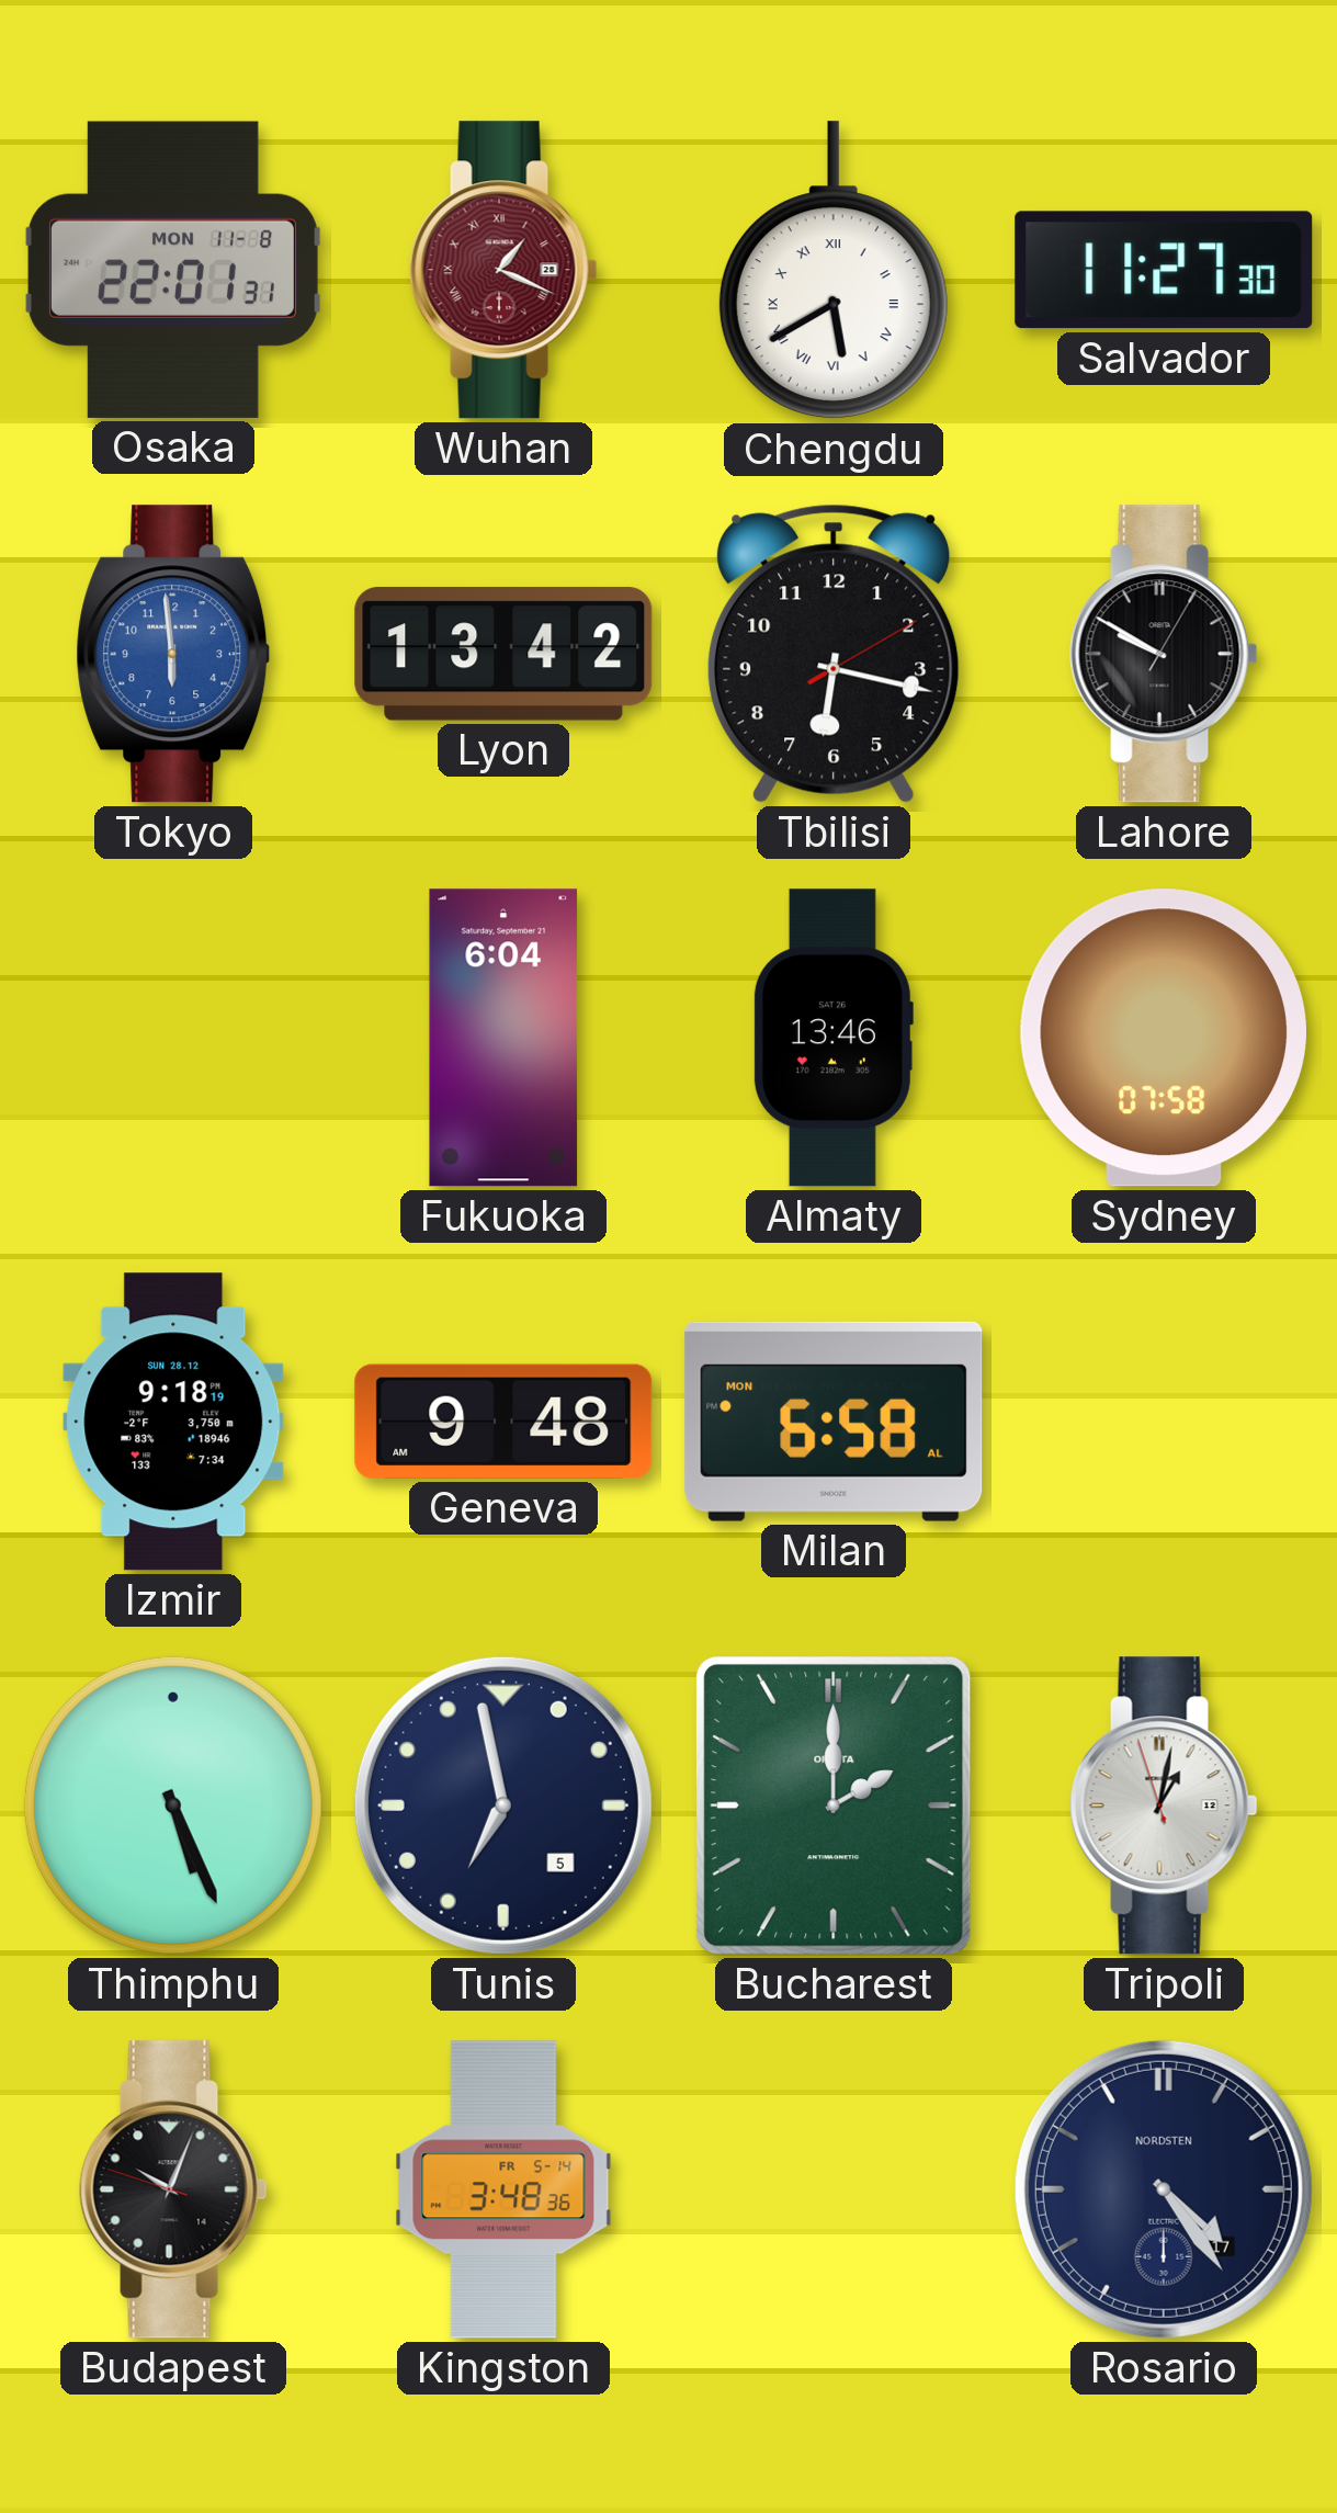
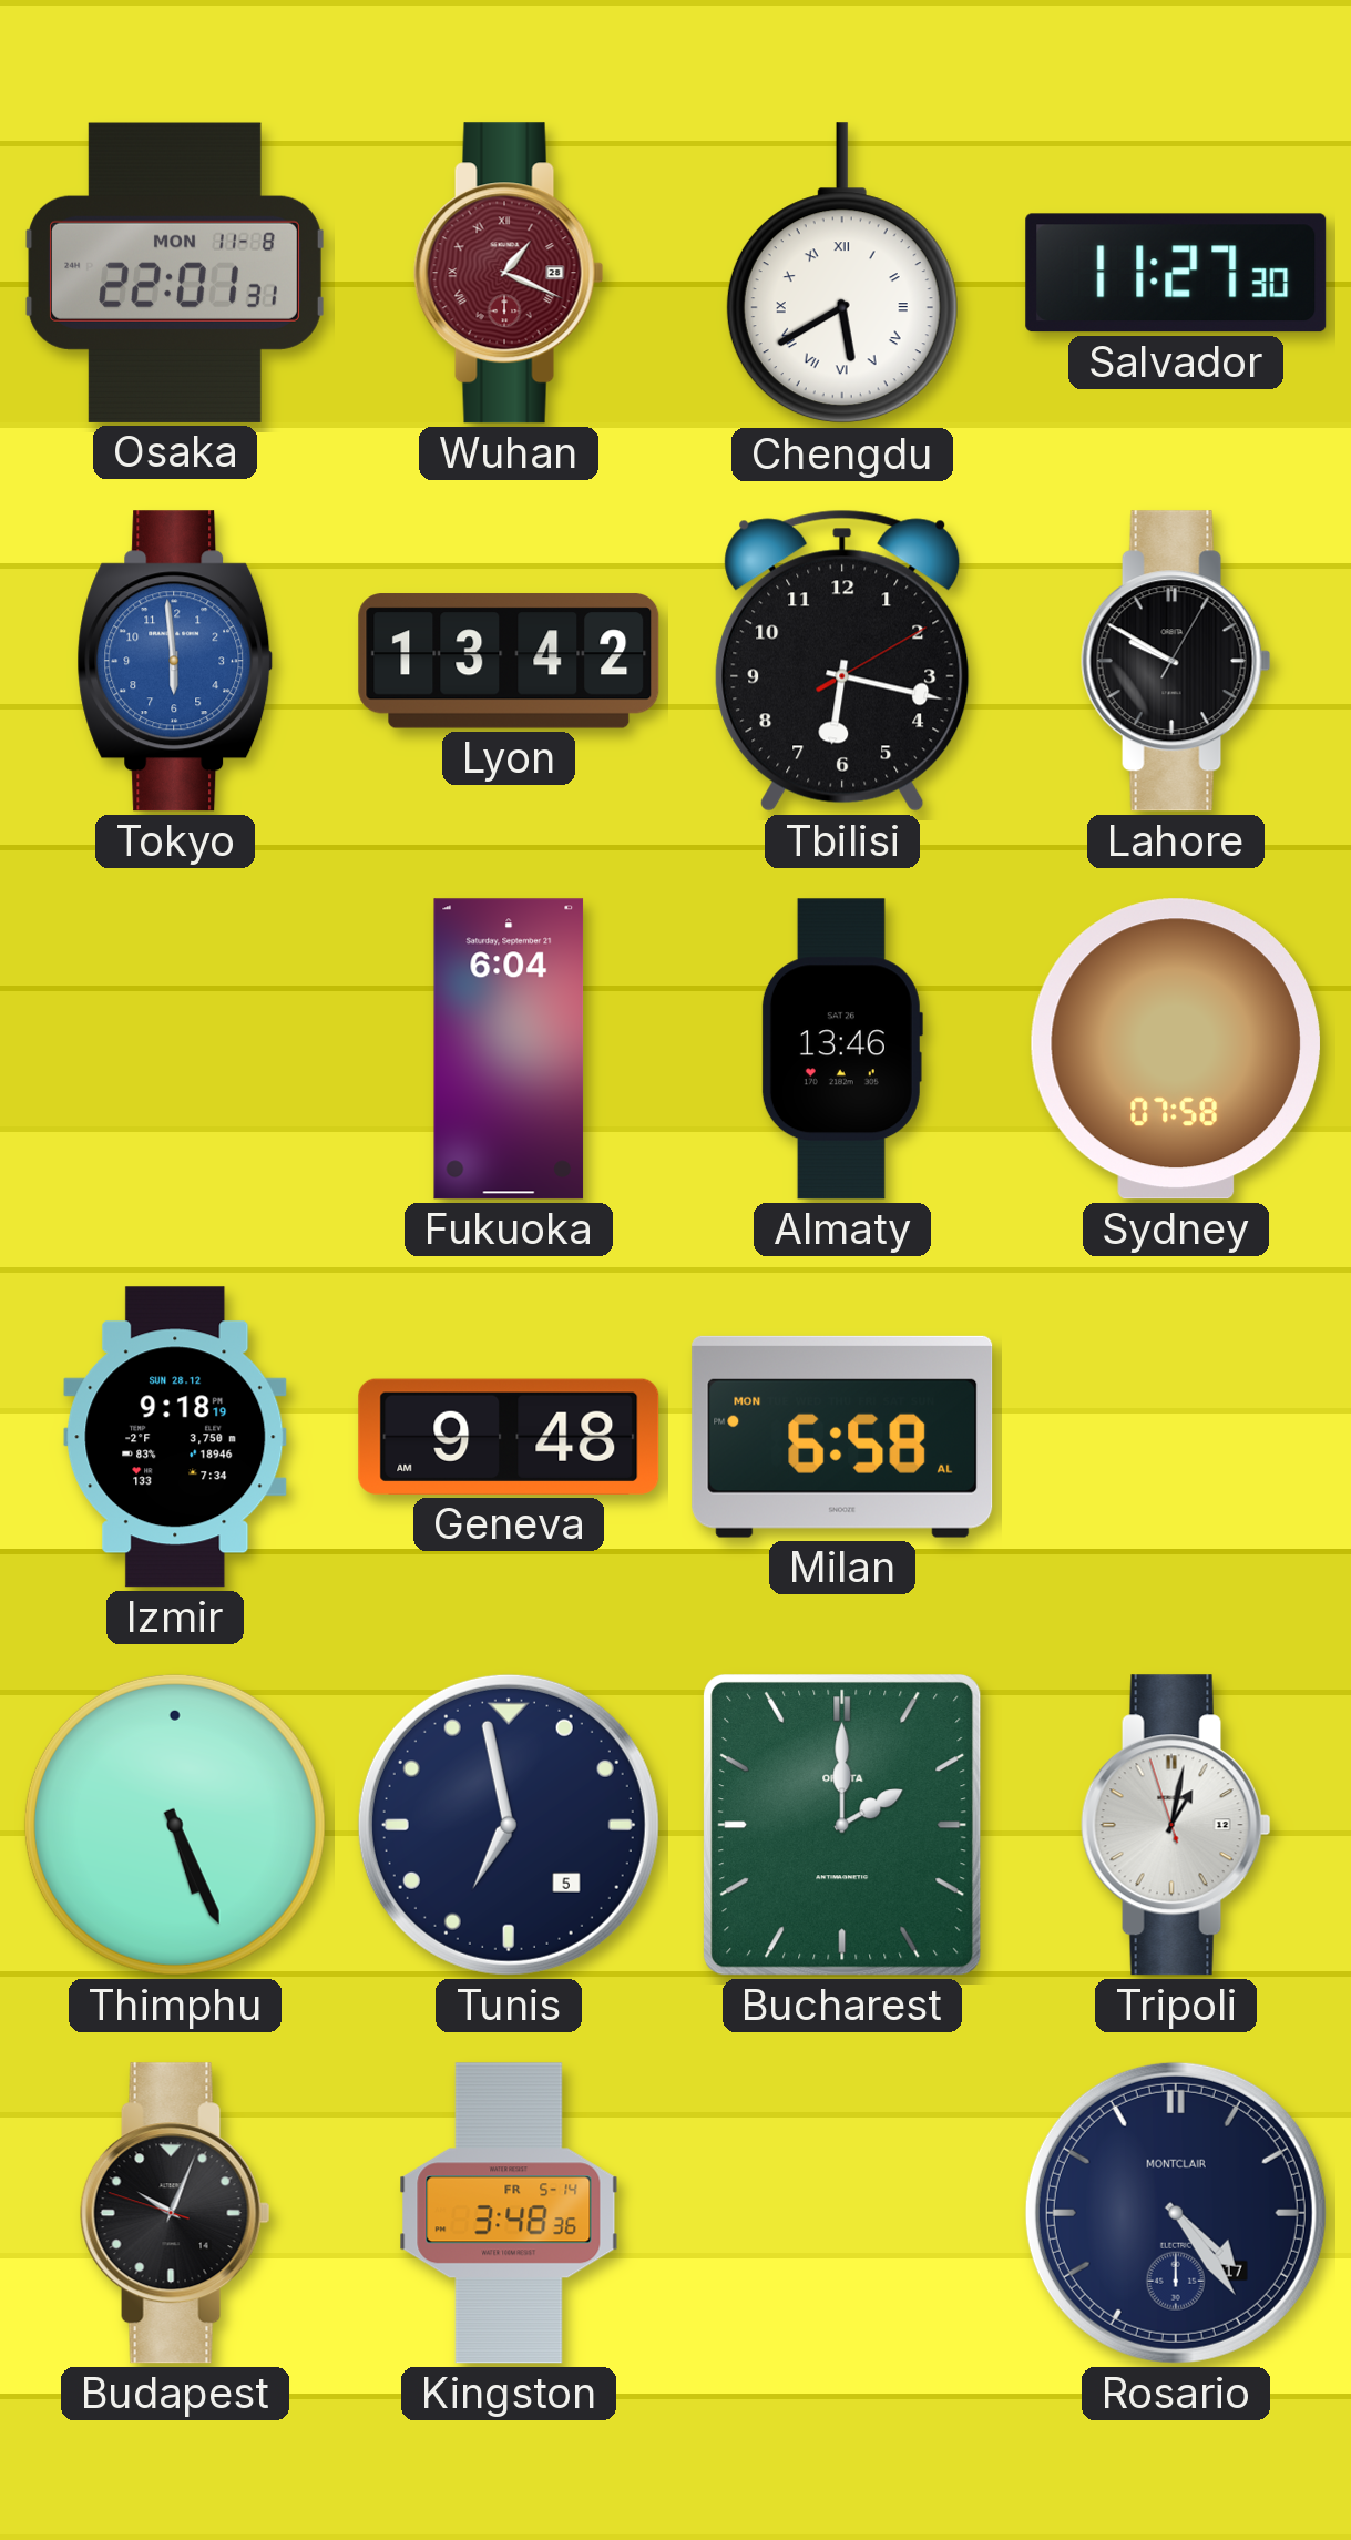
Rosario brand: NORDSTEN -> MONTCLAIR
